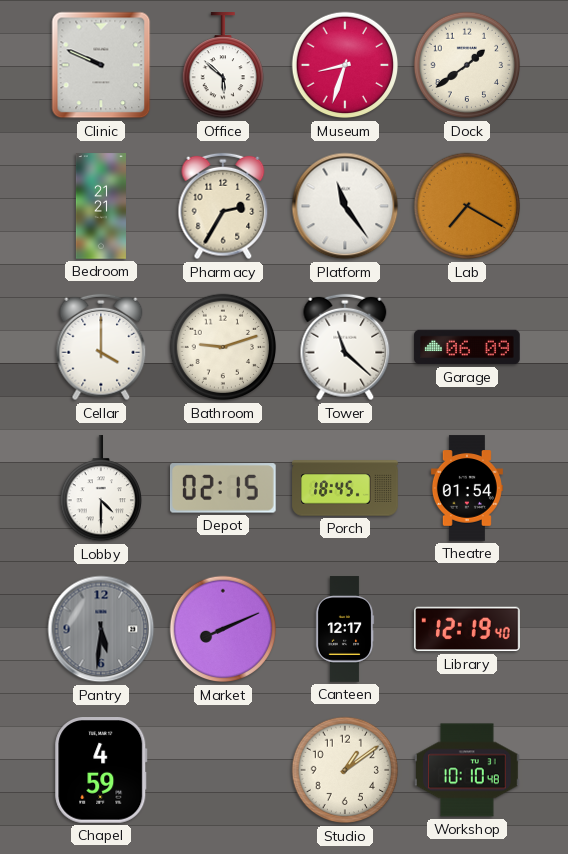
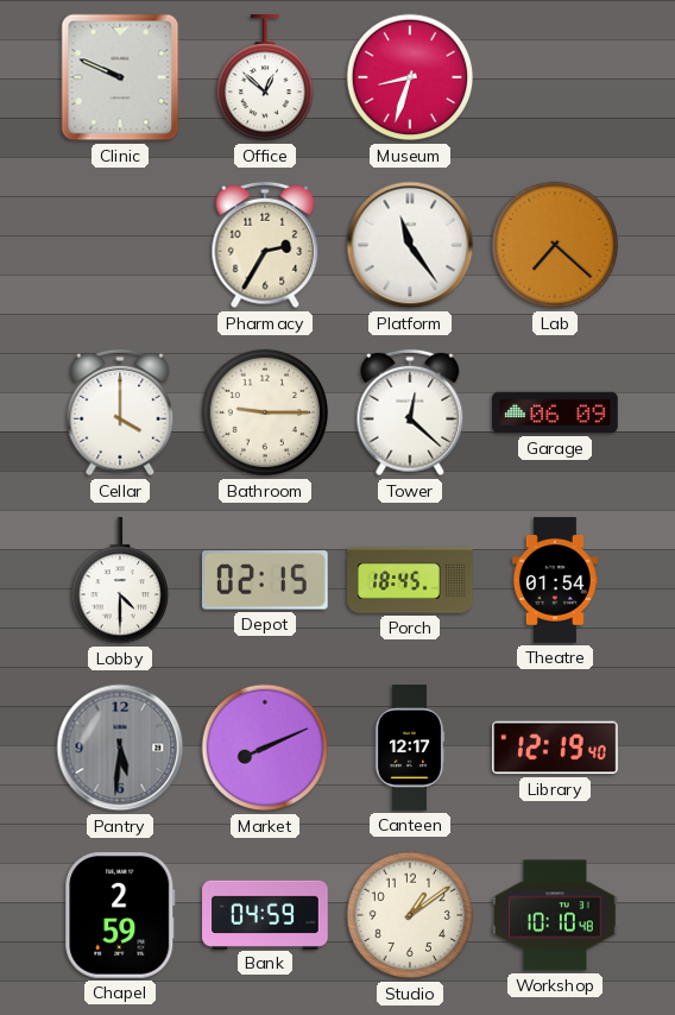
Office: 5:52 -> 12:52
Dock: 1:39 -> none
Bedroom: 21:21 -> none
Lab: 7:20 -> 7:22
Bathroom: 9:12 -> 9:15
Tower: 11:22 -> 12:22
Chapel: 4:59 -> 2:59
Bank: none -> 04:59
